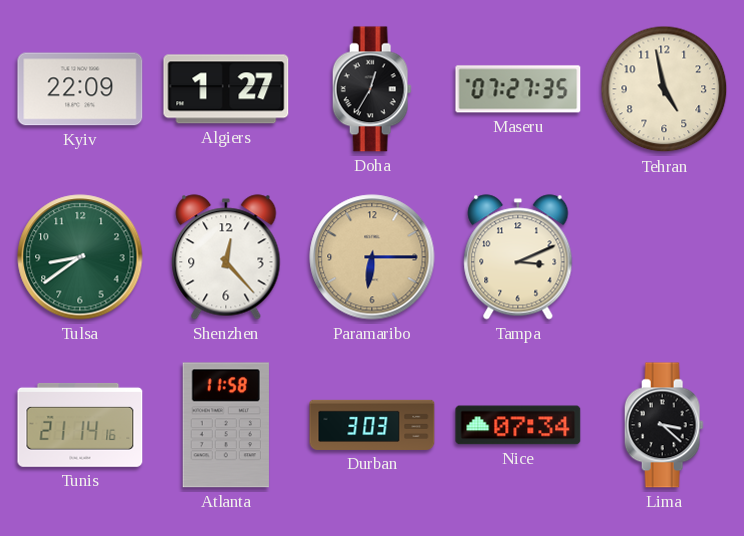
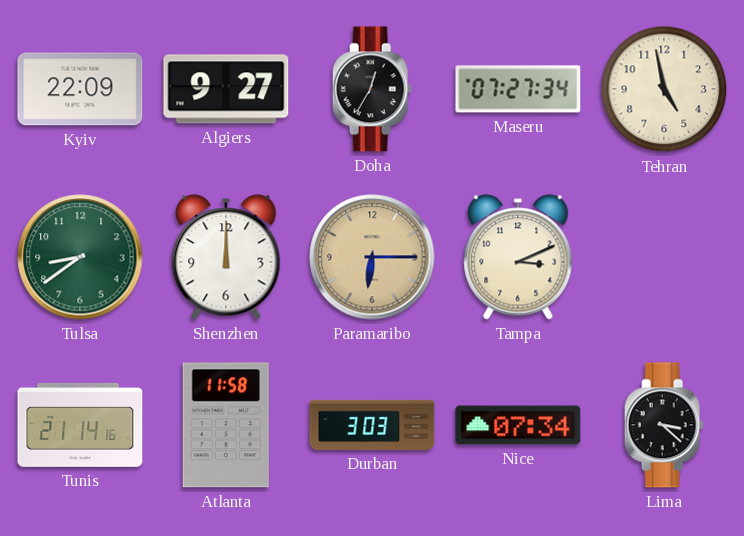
Algiers: 1:27 -> 9:27
Maseru: 07:27:35 -> 07:27:34
Shenzhen: 12:23 -> 12:00
